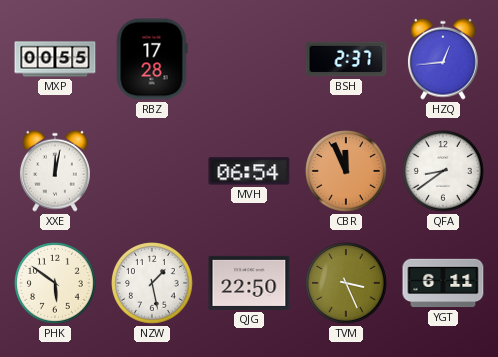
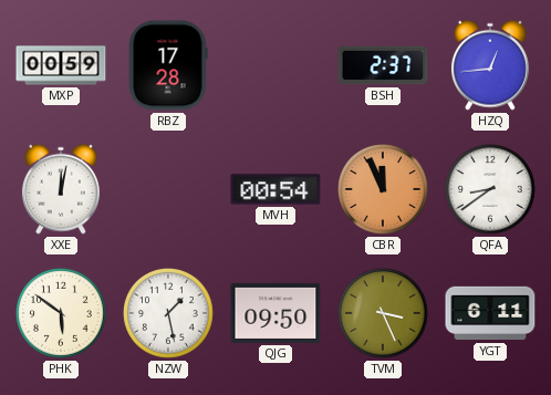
MXP: 00:55 -> 00:59
MVH: 06:54 -> 00:54
QJG: 22:50 -> 09:50
